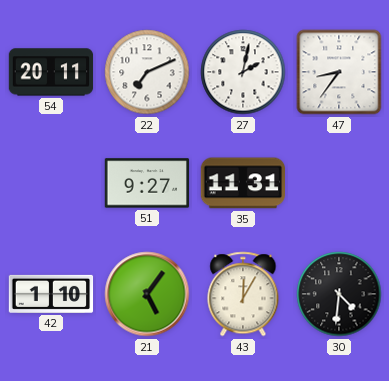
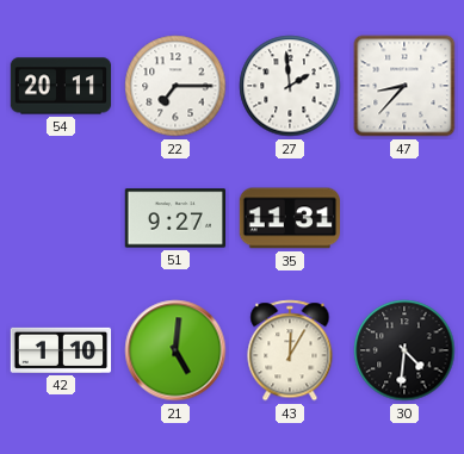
22: 7:11 -> 7:15
27: 2:02 -> 1:59
47: 8:36 -> 8:37
21: 5:06 -> 5:01
